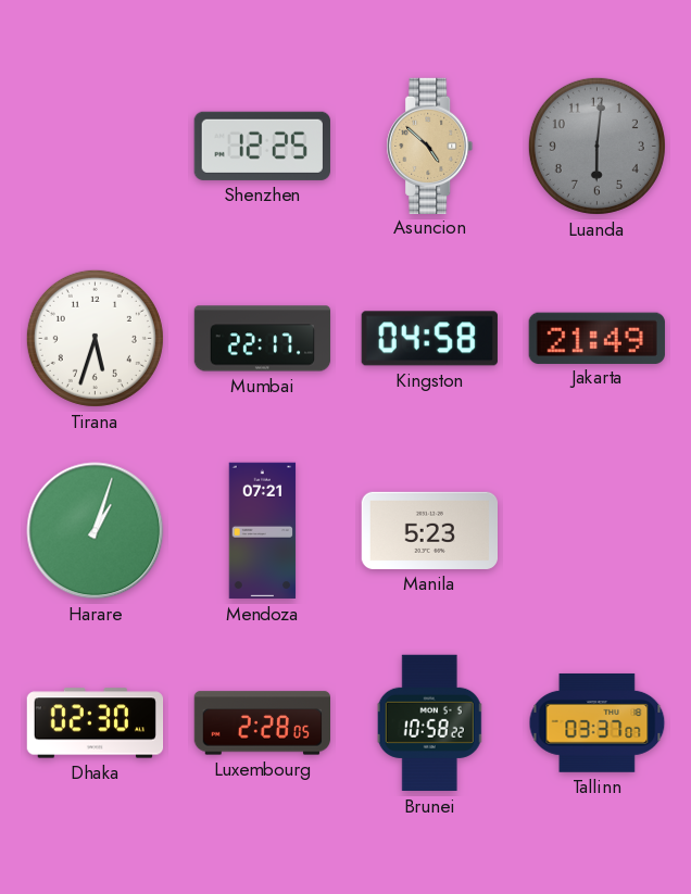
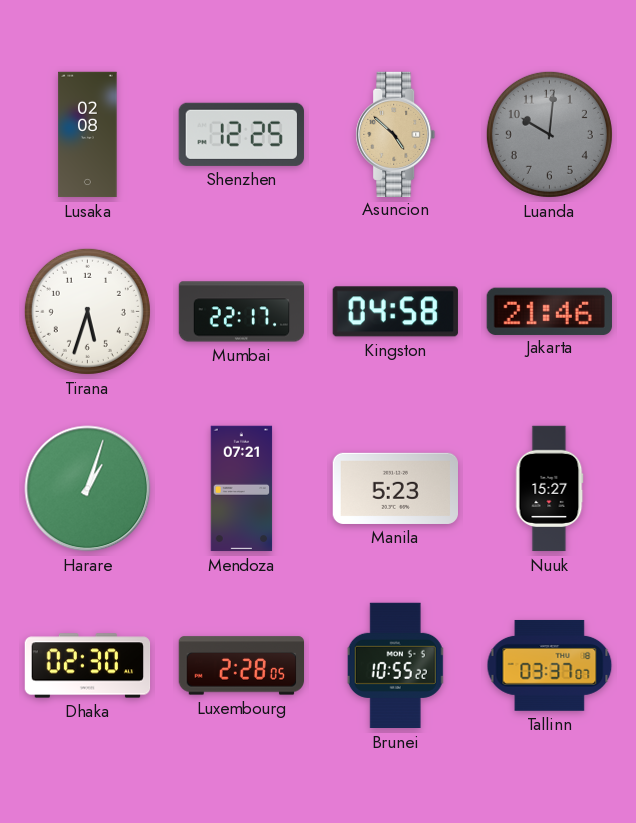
Lusaka: none -> 02:08
Luanda: 6:01 -> 10:01
Jakarta: 21:49 -> 21:46
Nuuk: none -> 15:27
Brunei: 10:58 -> 10:55
